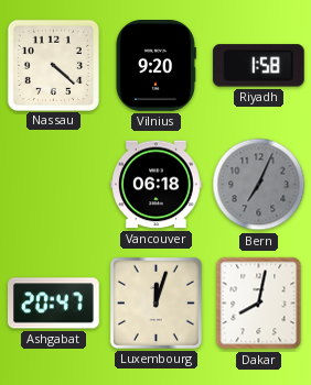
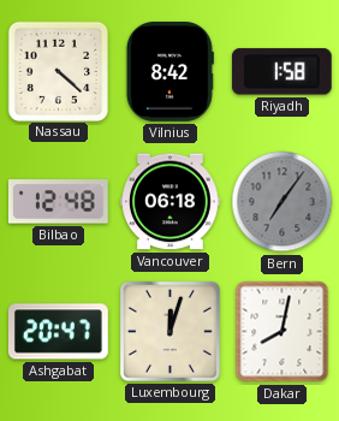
Vilnius: 9:20 -> 8:42
Bilbao: none -> 12:48
Bern: 7:04 -> 7:06
